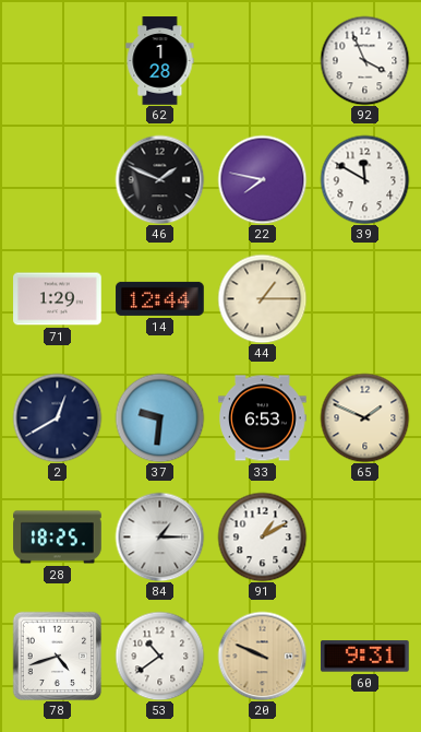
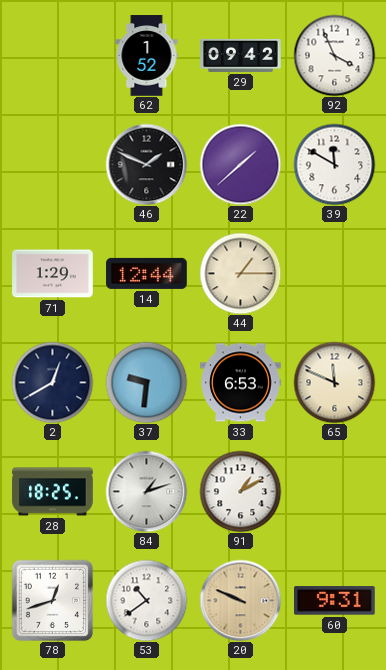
62: 1:28 -> 1:52
29: none -> 09:42
22: 7:47 -> 1:38
65: 1:49 -> 11:49
84: 1:15 -> 1:12
78: 4:42 -> 12:42
